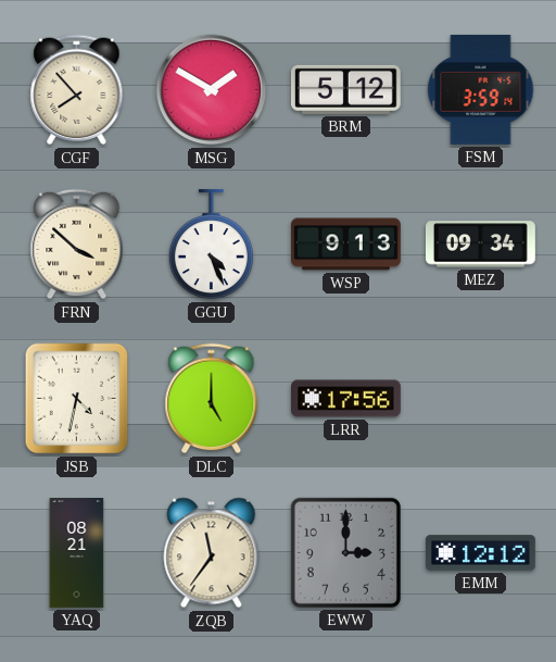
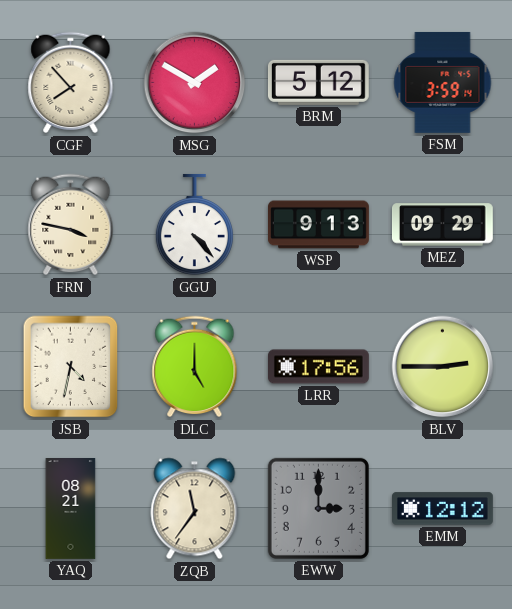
FRN: 3:52 -> 3:47
GGU: 4:26 -> 4:23
MEZ: 09:34 -> 09:29
BLV: none -> 2:45
